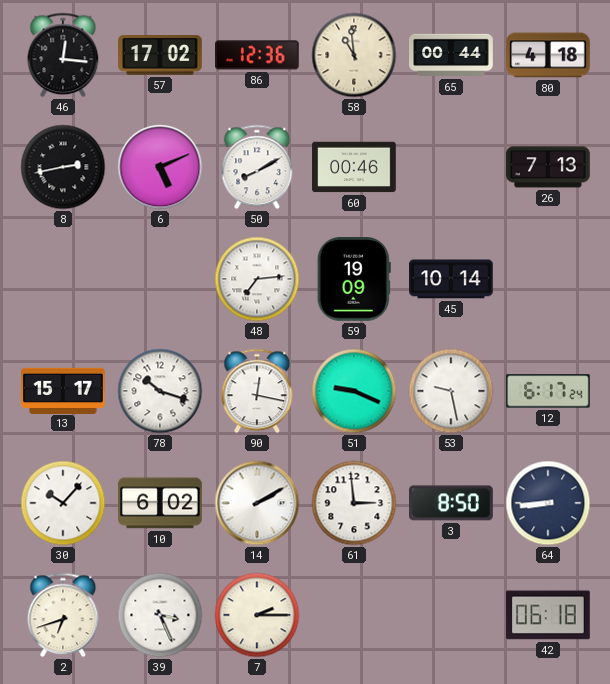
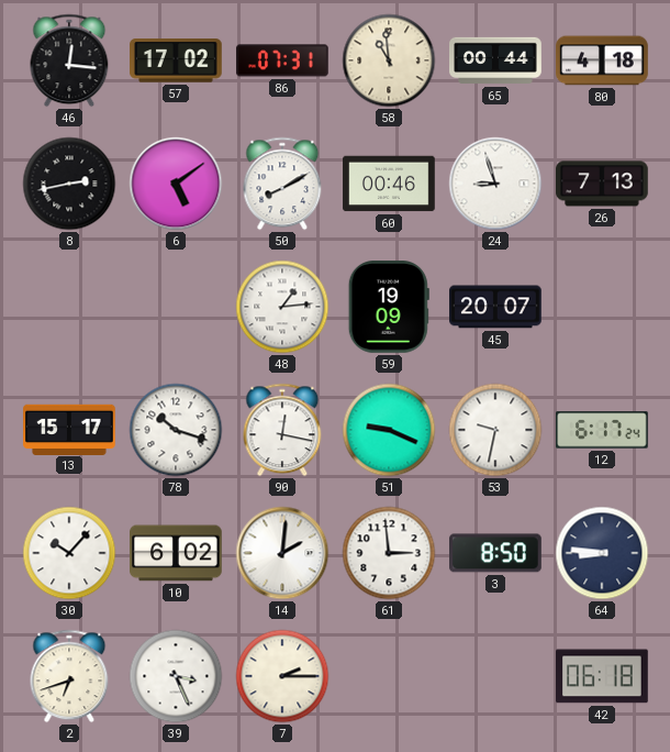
86: 12:36 -> 07:31
6: 5:11 -> 5:09
24: none -> 8:57
48: 7:14 -> 1:14
45: 10:14 -> 20:07
53: 9:28 -> 9:32
14: 2:10 -> 2:01
64: 8:44 -> 8:46
